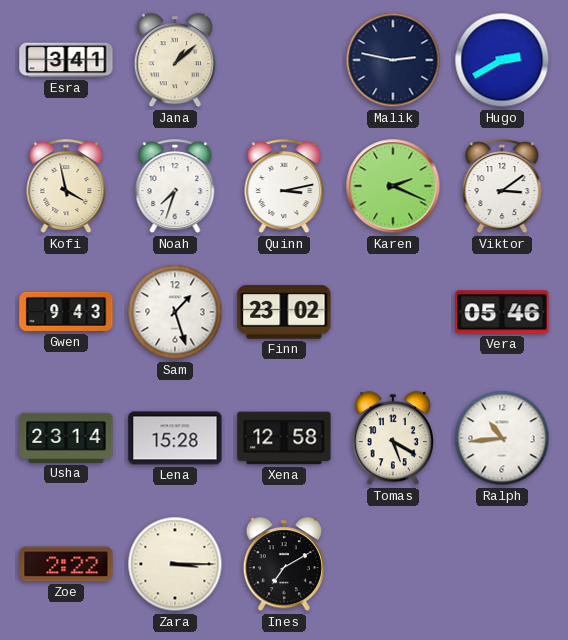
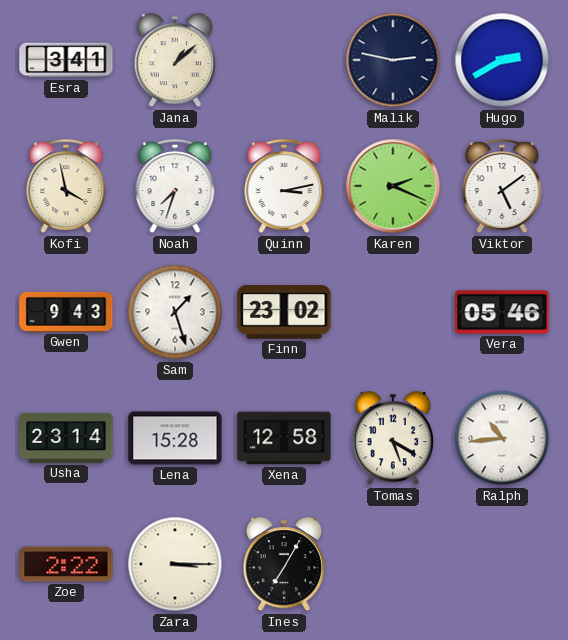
Viktor: 3:09 -> 5:09
Ines: 7:10 -> 7:05
